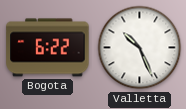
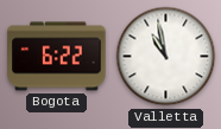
Valletta: 10:26 -> 10:58
